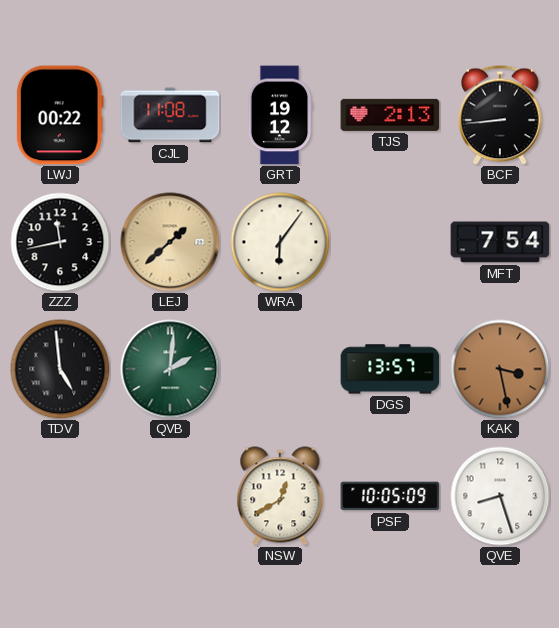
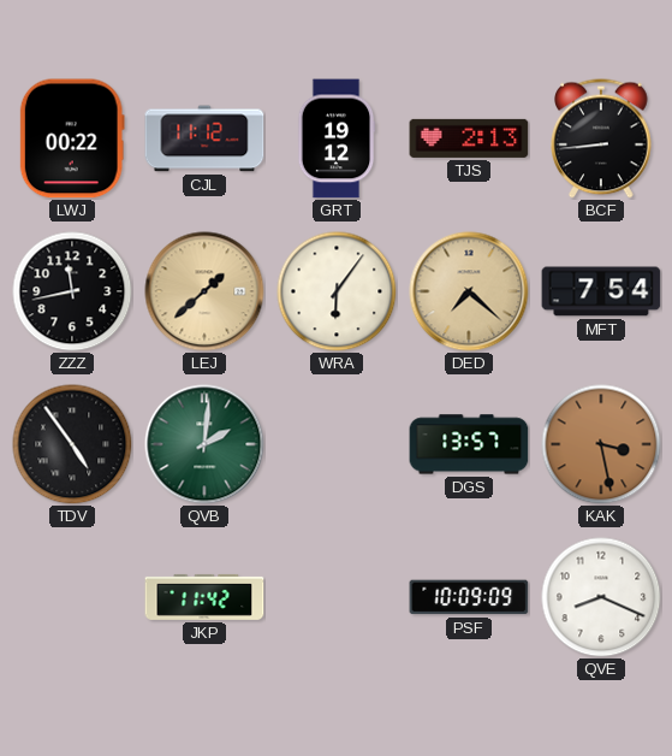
CJL: 11:08 -> 11:12
DED: none -> 7:22
TDV: 4:59 -> 4:54
JKP: none -> 11:42
NSW: 12:40 -> none
PSF: 10:05 -> 10:09
QVE: 8:27 -> 8:19
